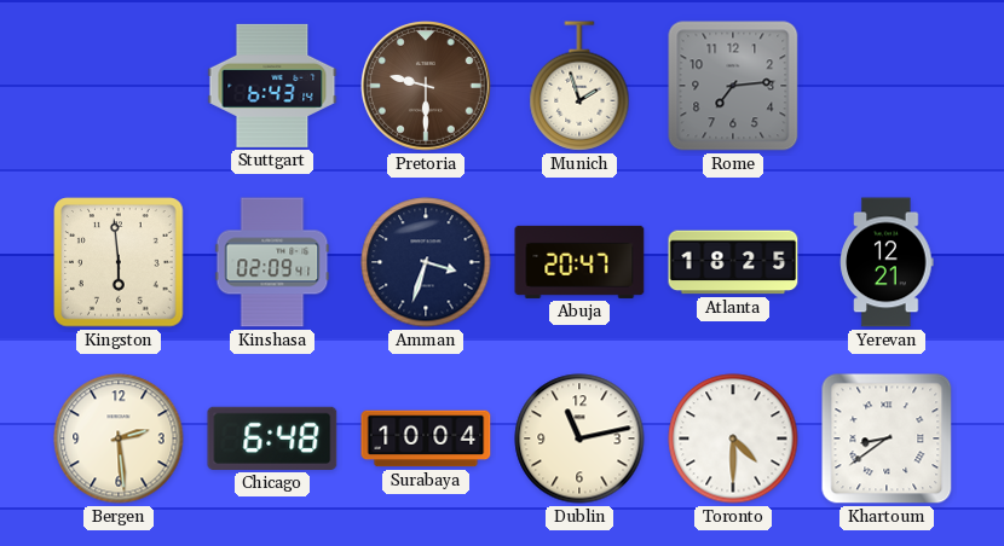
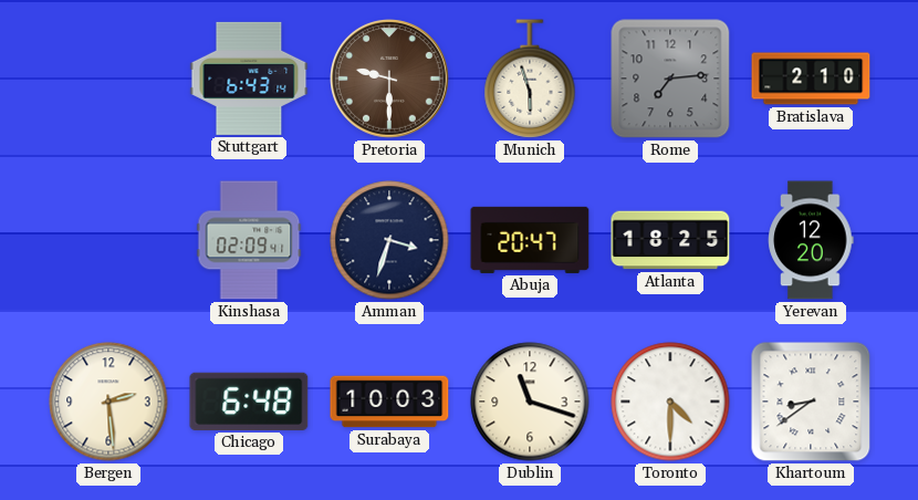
Munich: 1:57 -> 5:57
Bratislava: none -> 2:10
Kingston: 5:59 -> none
Yerevan: 12:21 -> 12:20
Surabaya: 10:04 -> 10:03
Dublin: 11:13 -> 11:18
